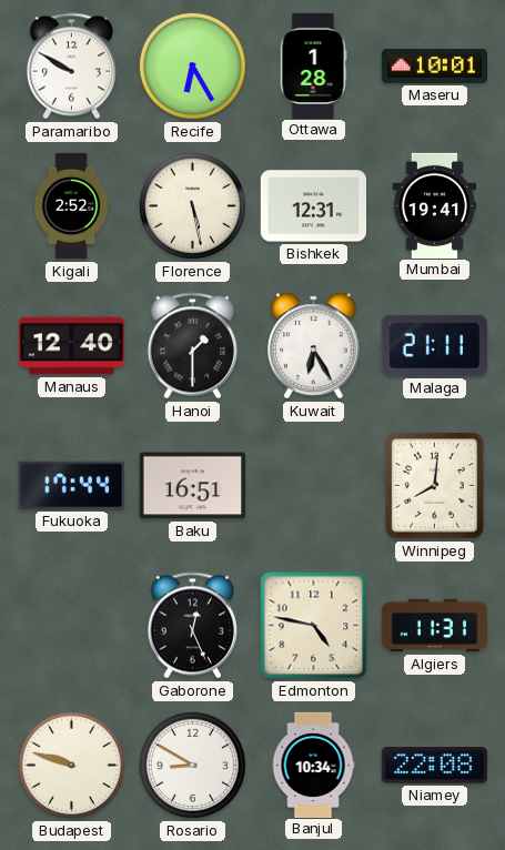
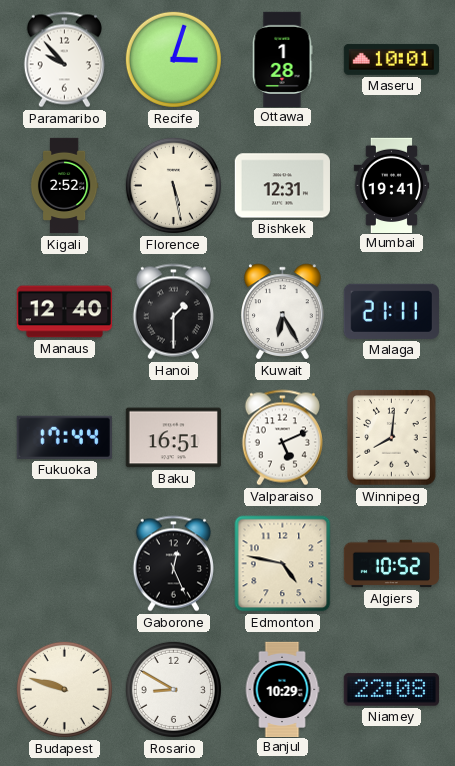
Paramaribo: 9:50 -> 9:53
Recife: 6:25 -> 3:03
Valparaiso: none -> 5:11
Algiers: 11:31 -> 10:52
Banjul: 10:34 -> 10:29
